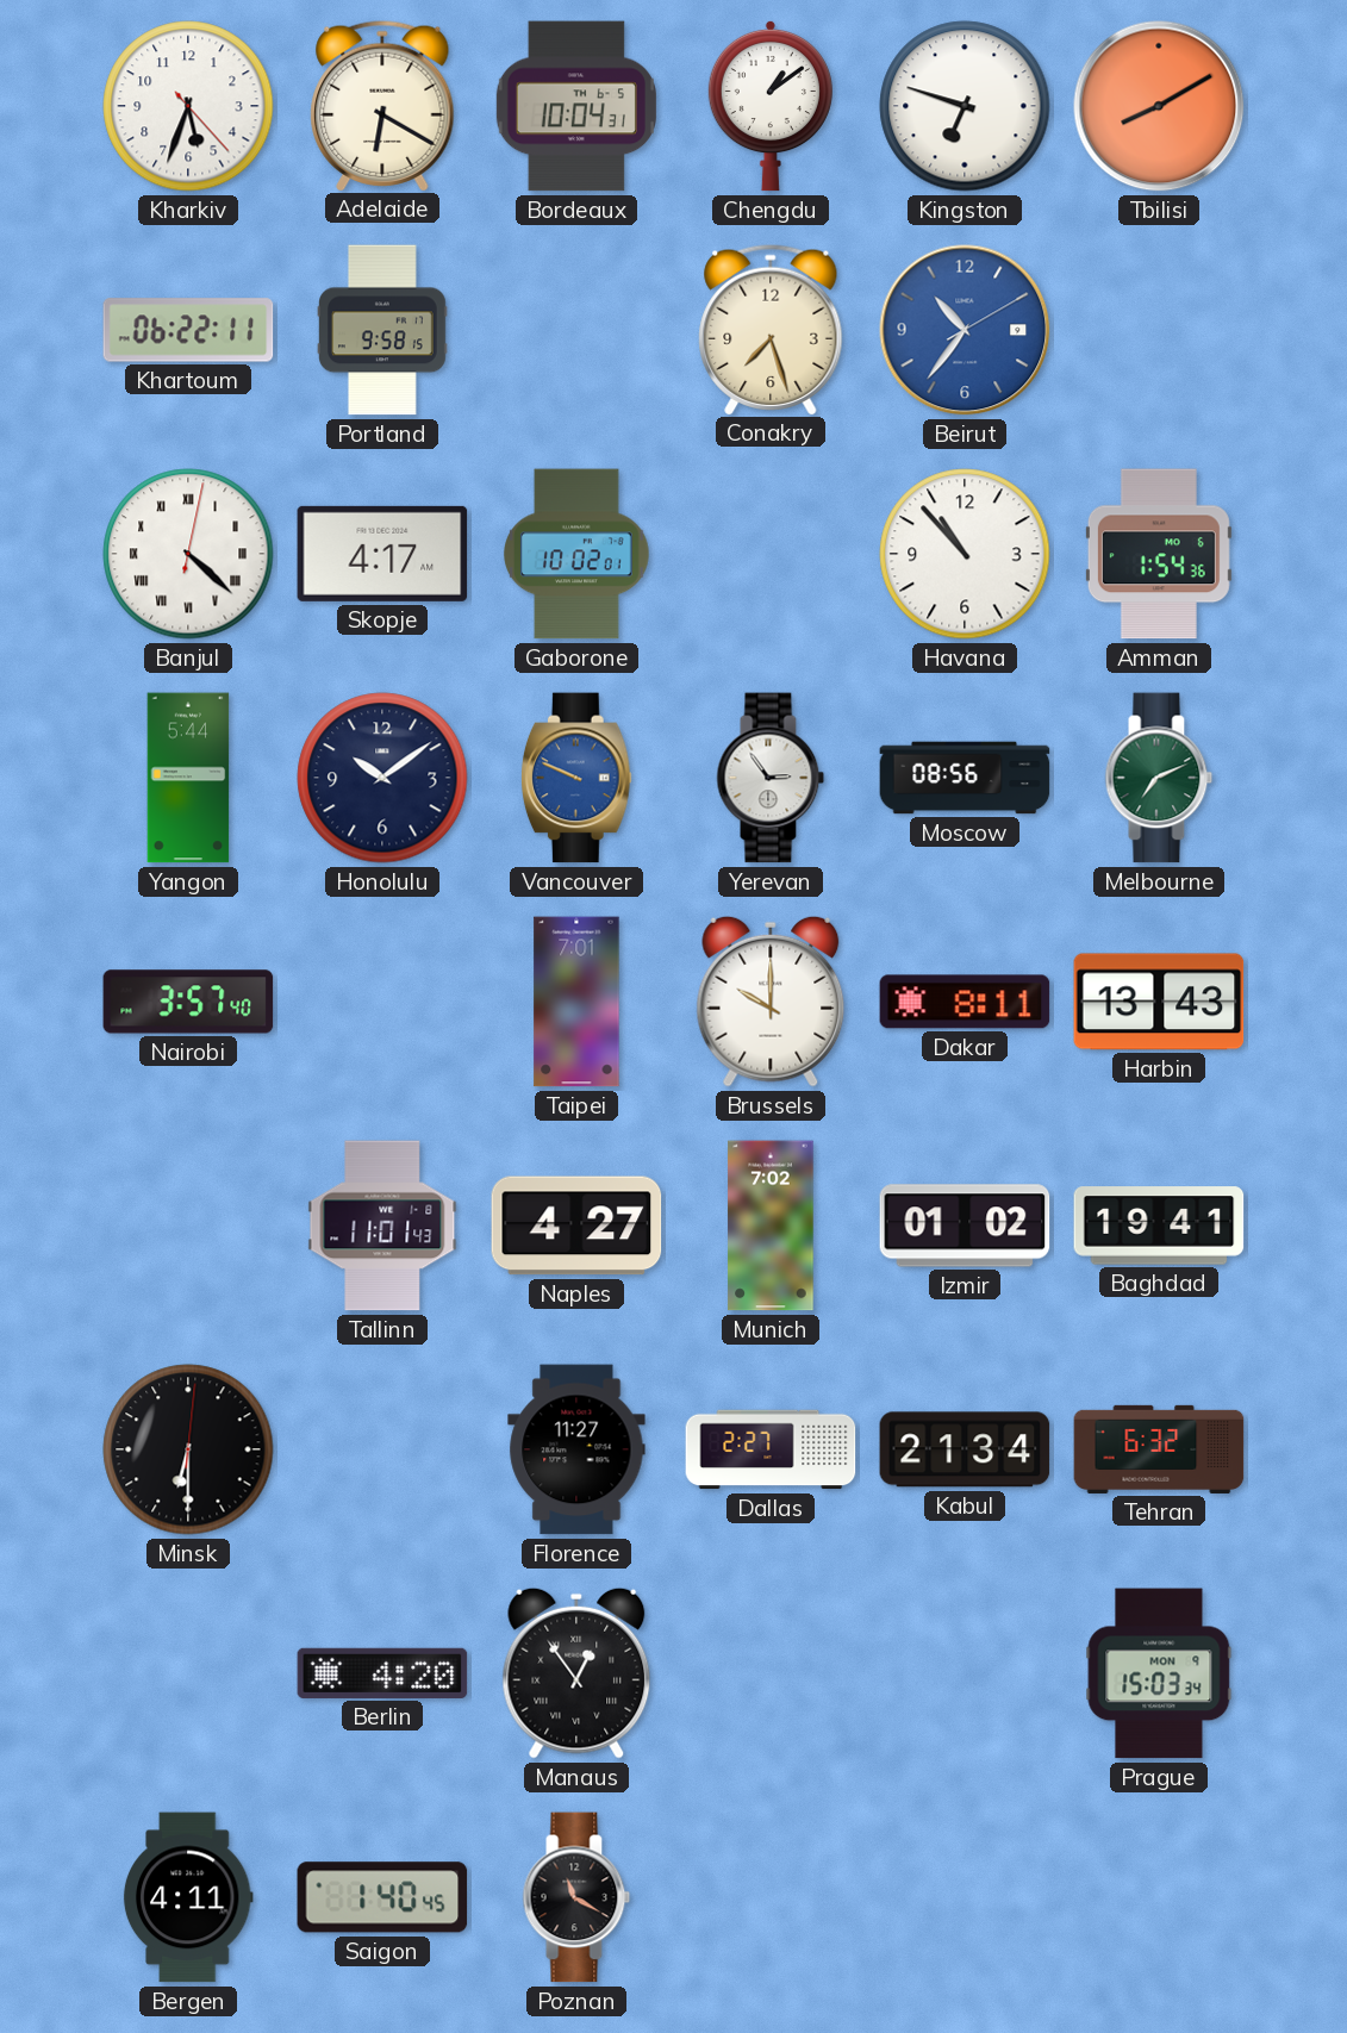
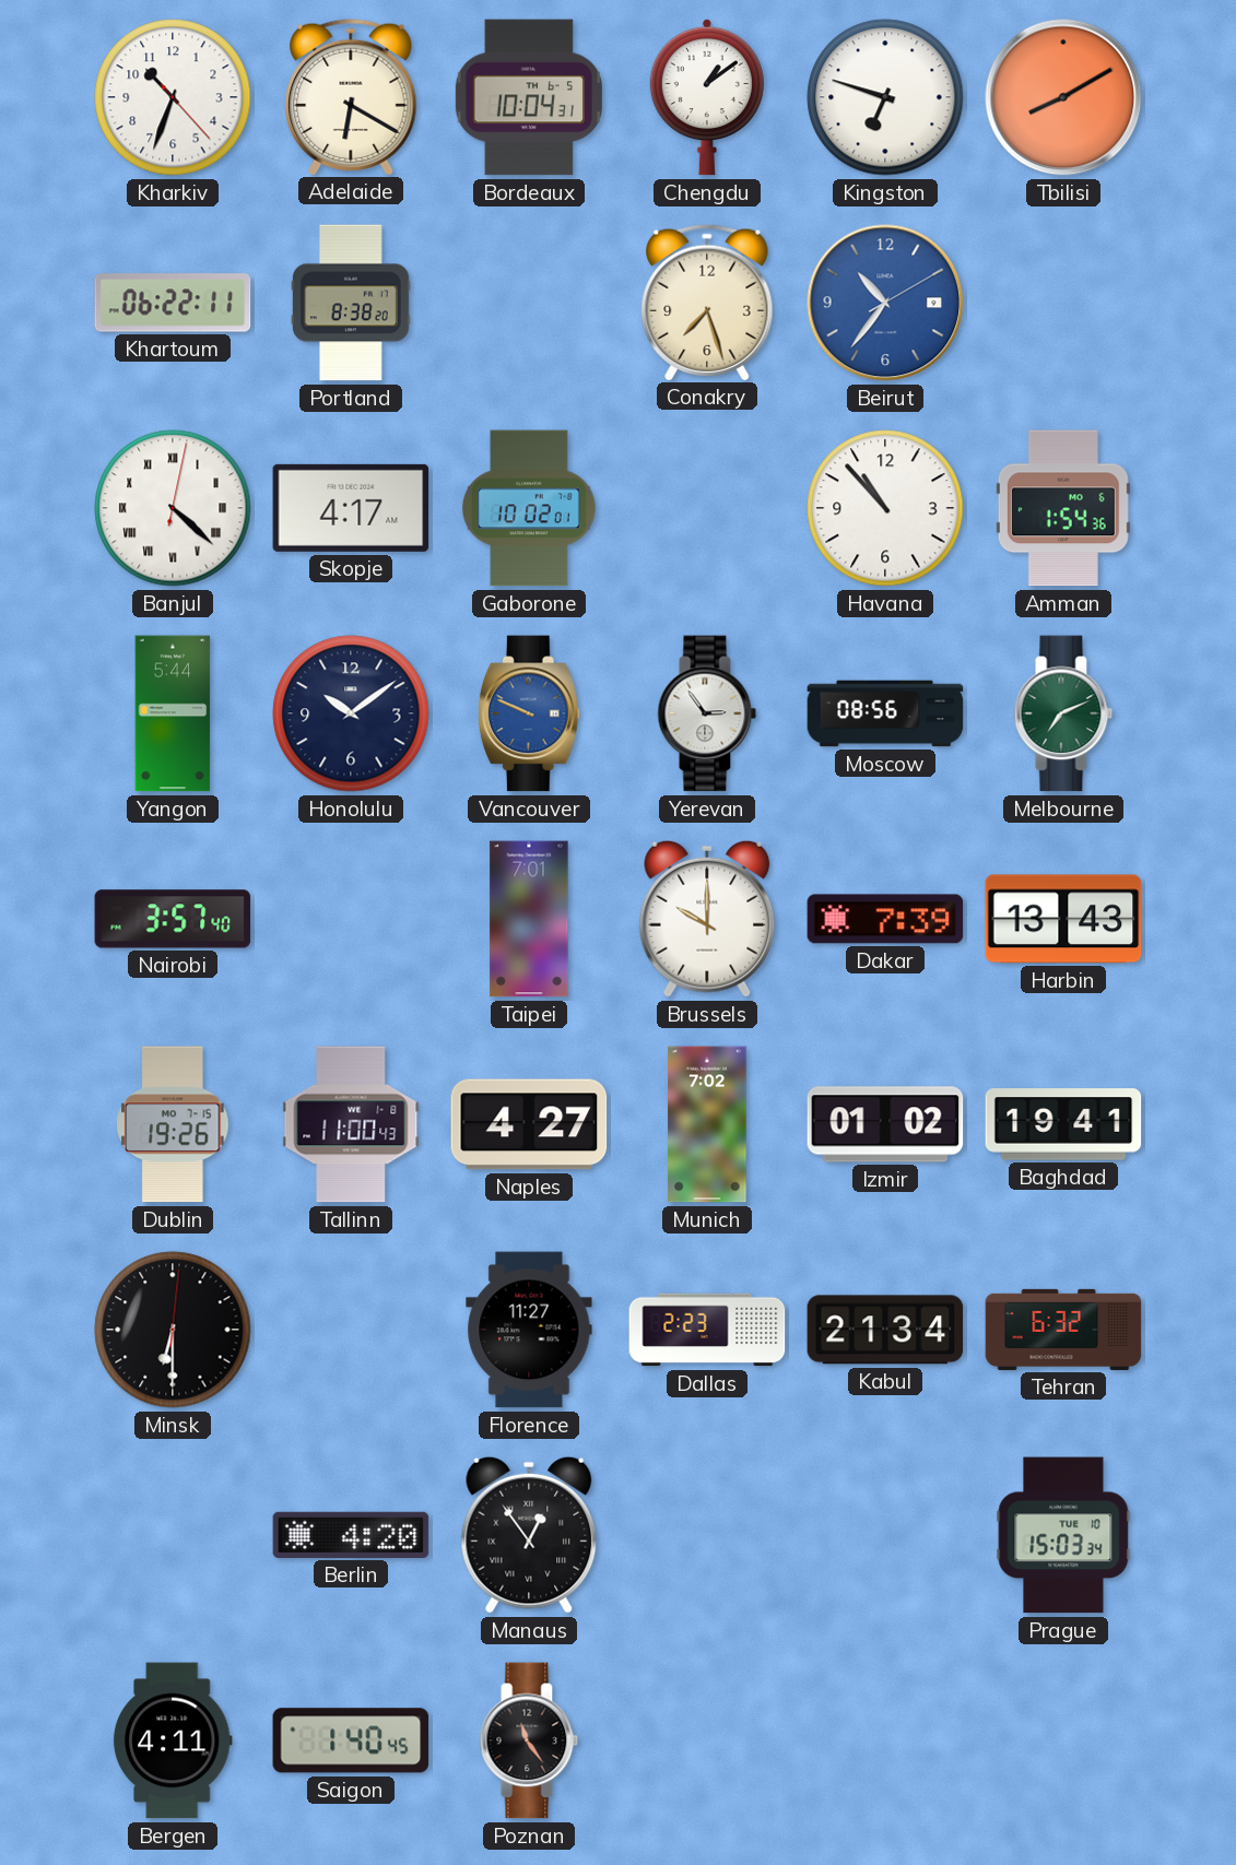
Kharkiv: 5:33 -> 10:33
Portland: 9:58 -> 8:38
Dakar: 8:11 -> 7:39
Dublin: none -> 19:26
Tallinn: 11:01 -> 11:00
Dallas: 2:27 -> 2:23
Prague date: MON 9 -> TUE 10
Poznan: 11:20 -> 11:24
